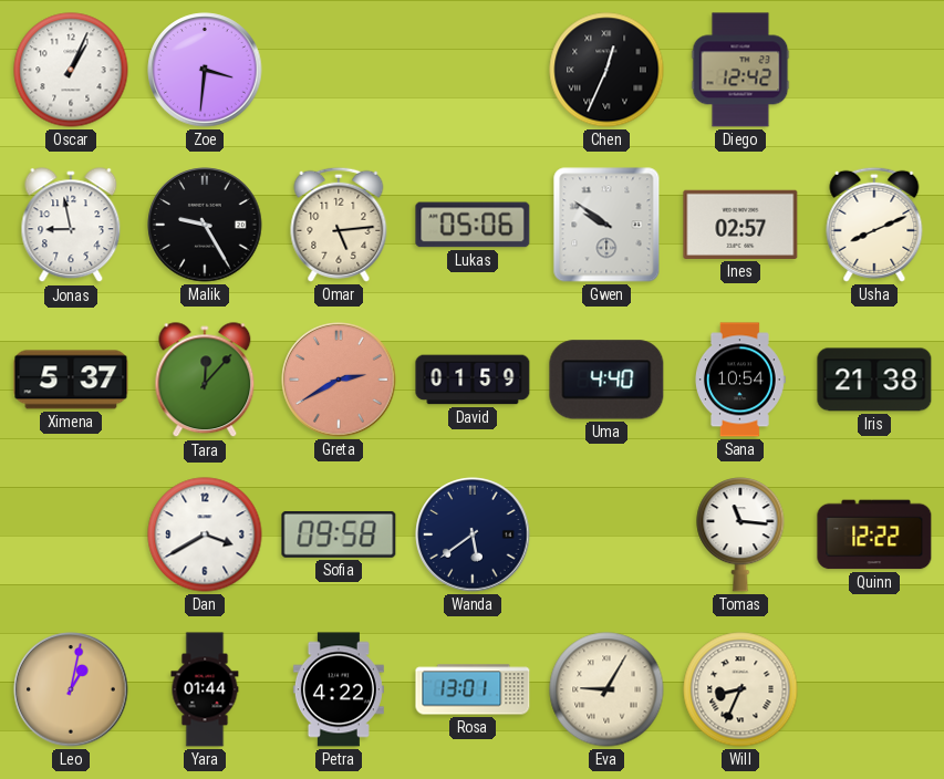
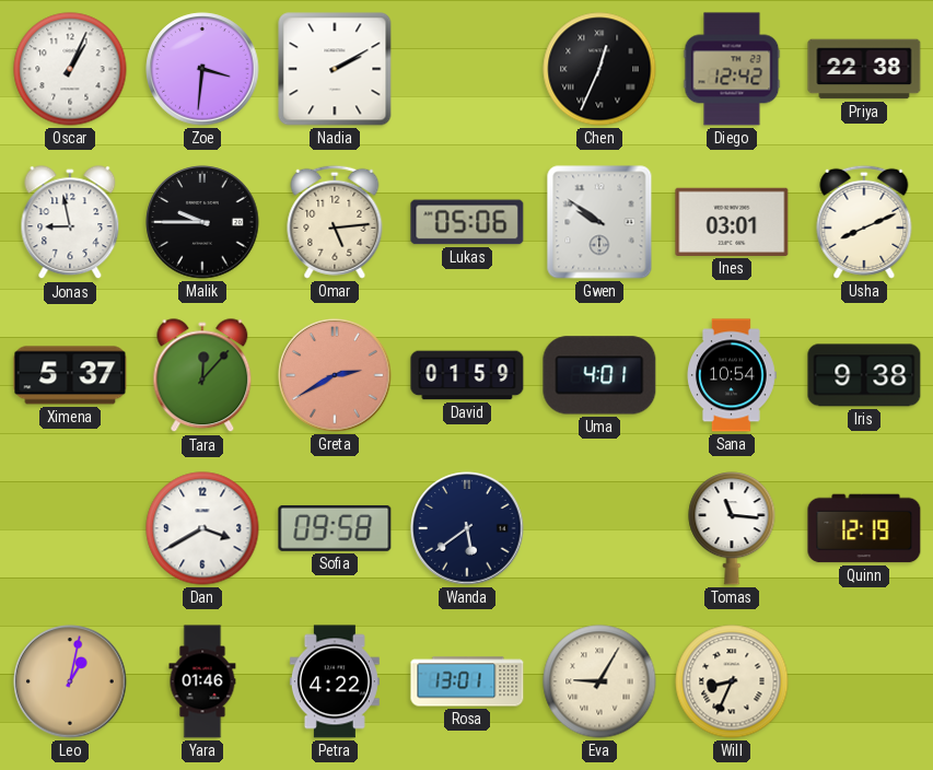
Nadia: none -> 2:10
Priya: none -> 22:38
Malik: 9:25 -> 9:45
Ines: 02:57 -> 03:01
Uma: 4:40 -> 4:01
Iris: 21:38 -> 9:38
Quinn: 12:22 -> 12:19
Yara: 01:44 -> 01:46
